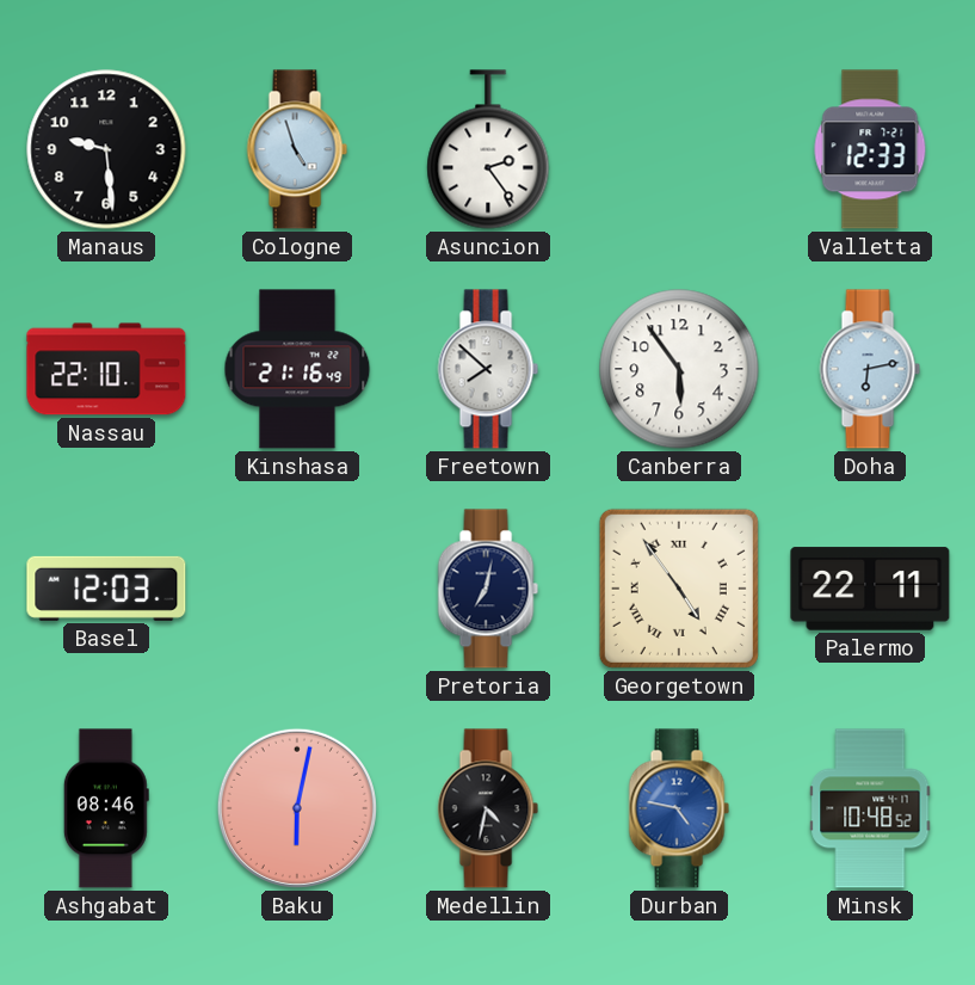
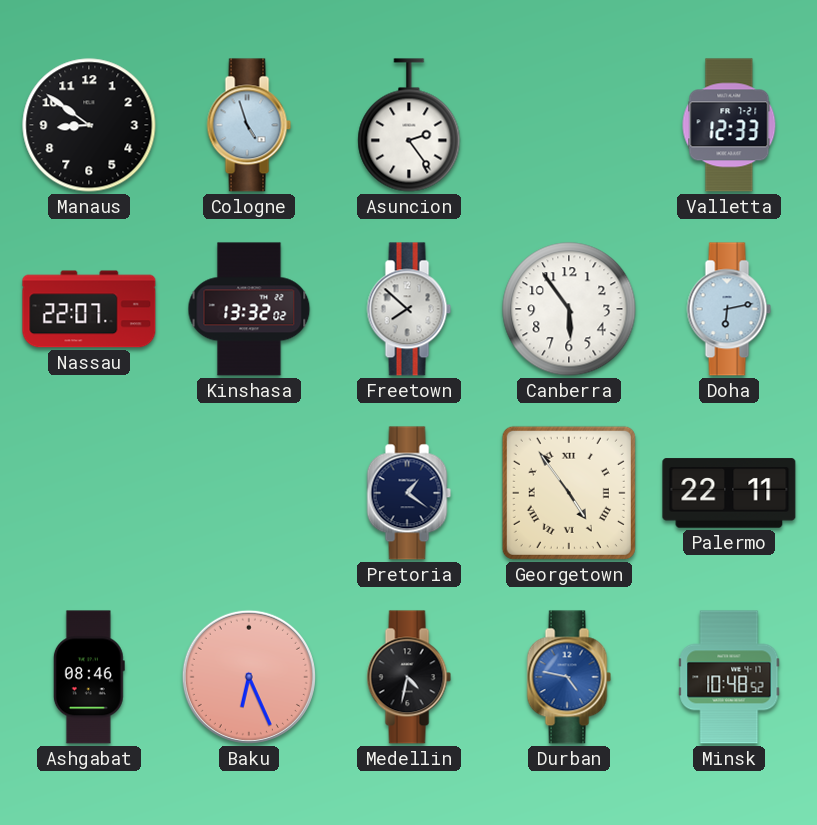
Manaus: 9:29 -> 8:51
Nassau: 22:10 -> 22:07
Kinshasa: 21:16 -> 13:32
Basel: 12:03 -> none
Pretoria: 7:02 -> 1:21
Baku: 6:02 -> 6:26
